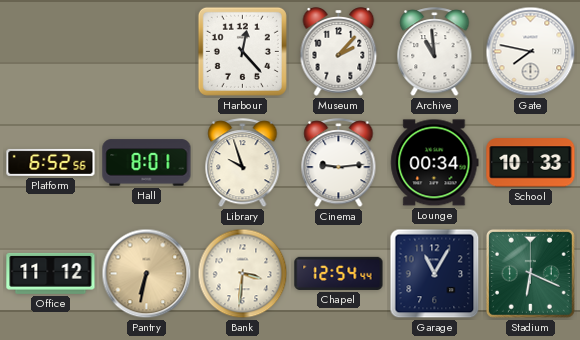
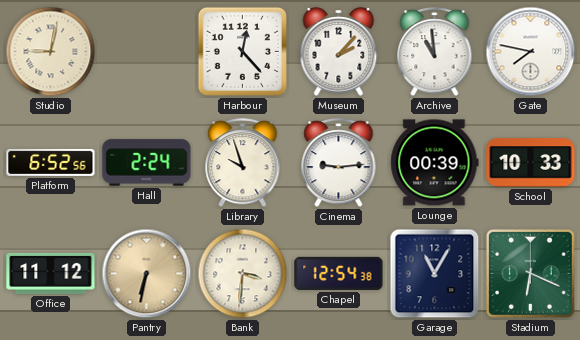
Studio: none -> 9:02
Hall: 8:01 -> 2:24
Lounge: 00:34 -> 00:39
Chapel: 12:54:44 -> 12:54:38
